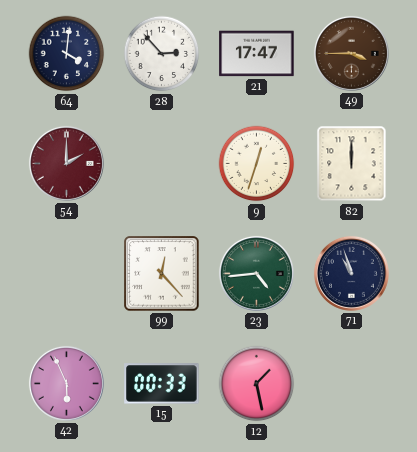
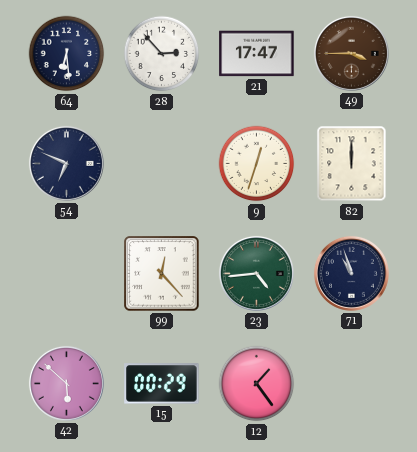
64: 4:01 -> 6:29
54: 2:00 -> 6:49
54 dial: burgundy -> navy
42: 5:56 -> 5:52
15: 00:33 -> 00:29
12: 1:28 -> 1:24
